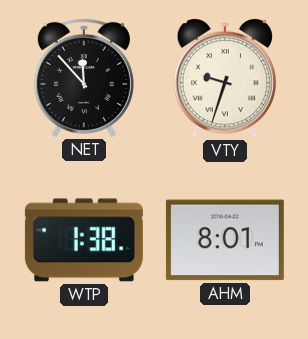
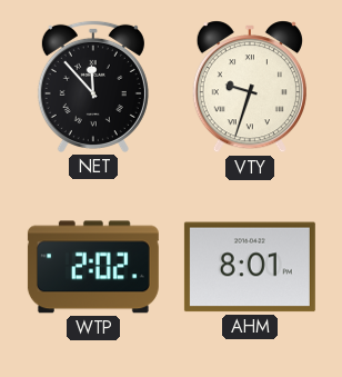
WTP: 1:38 -> 2:02
